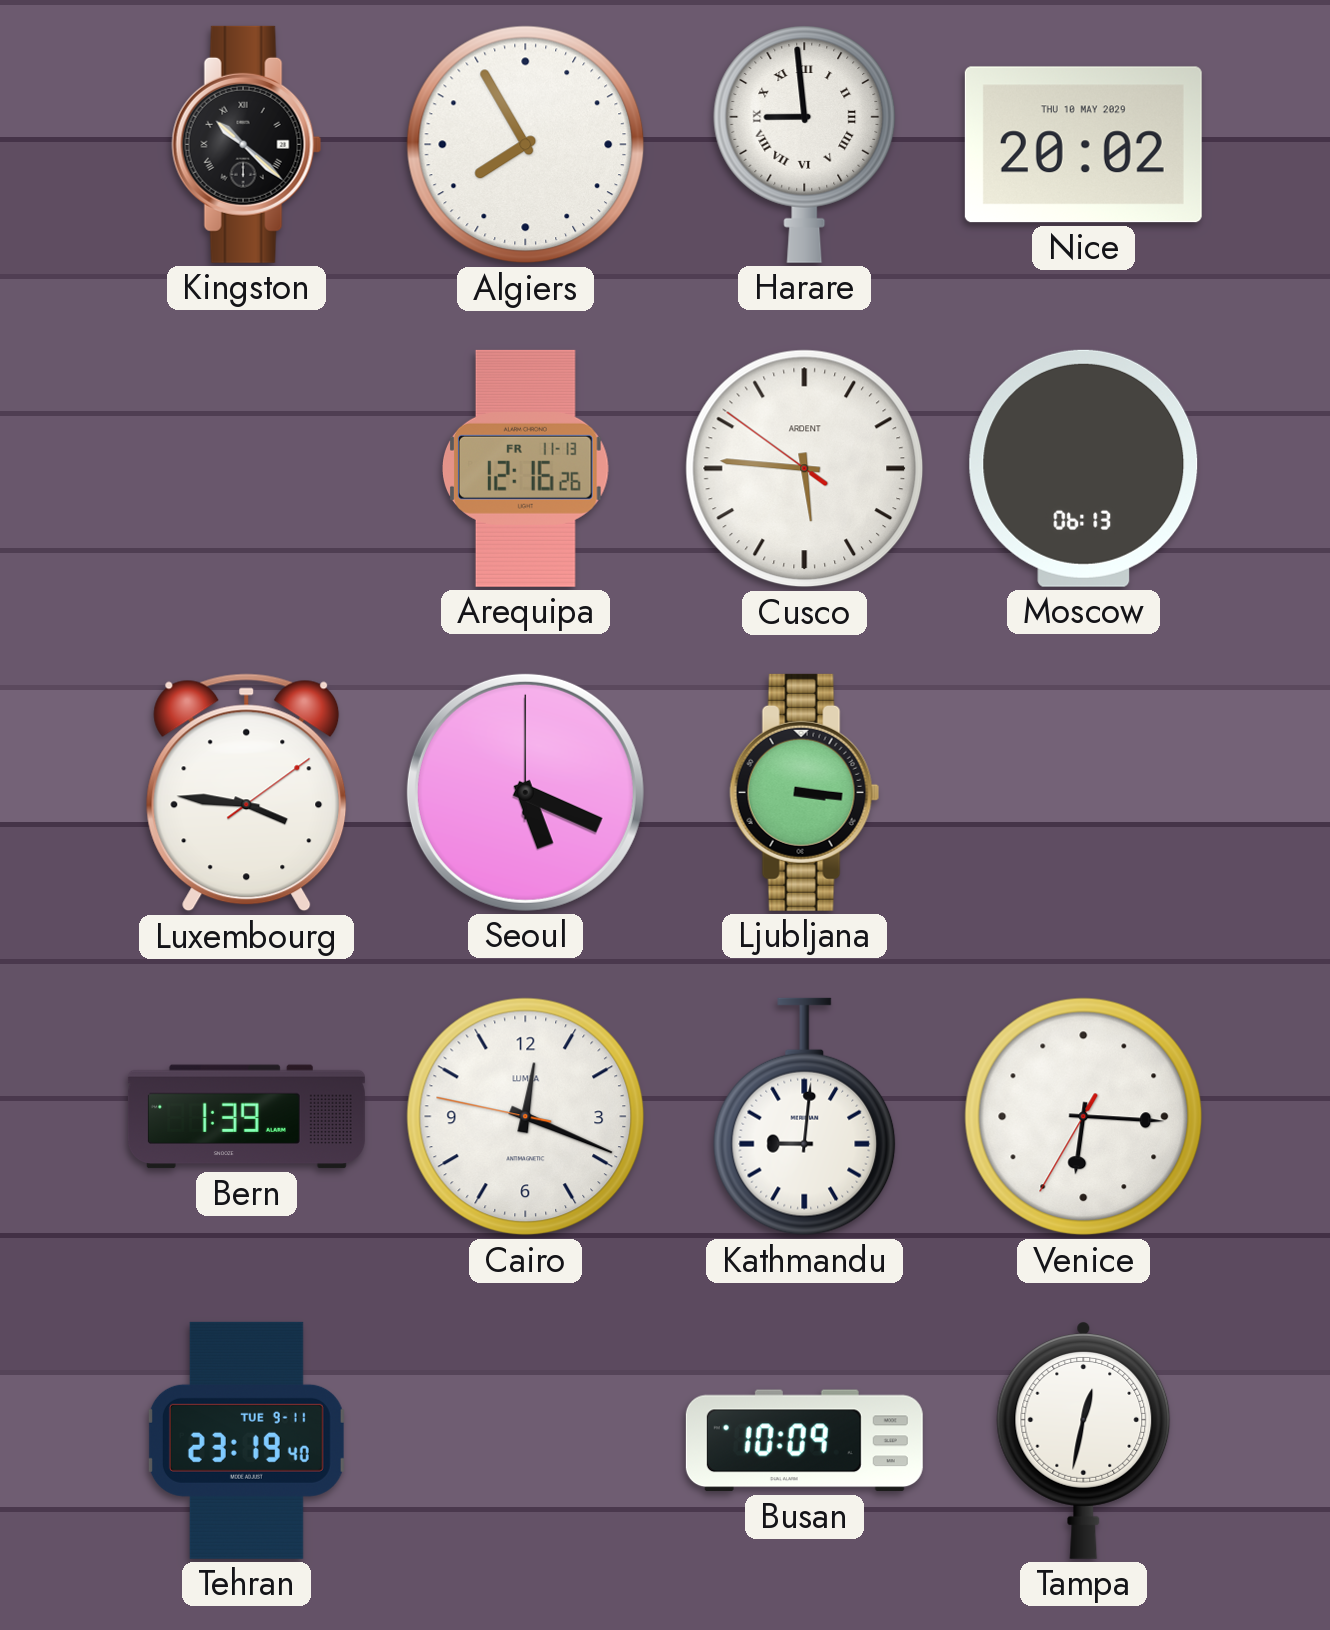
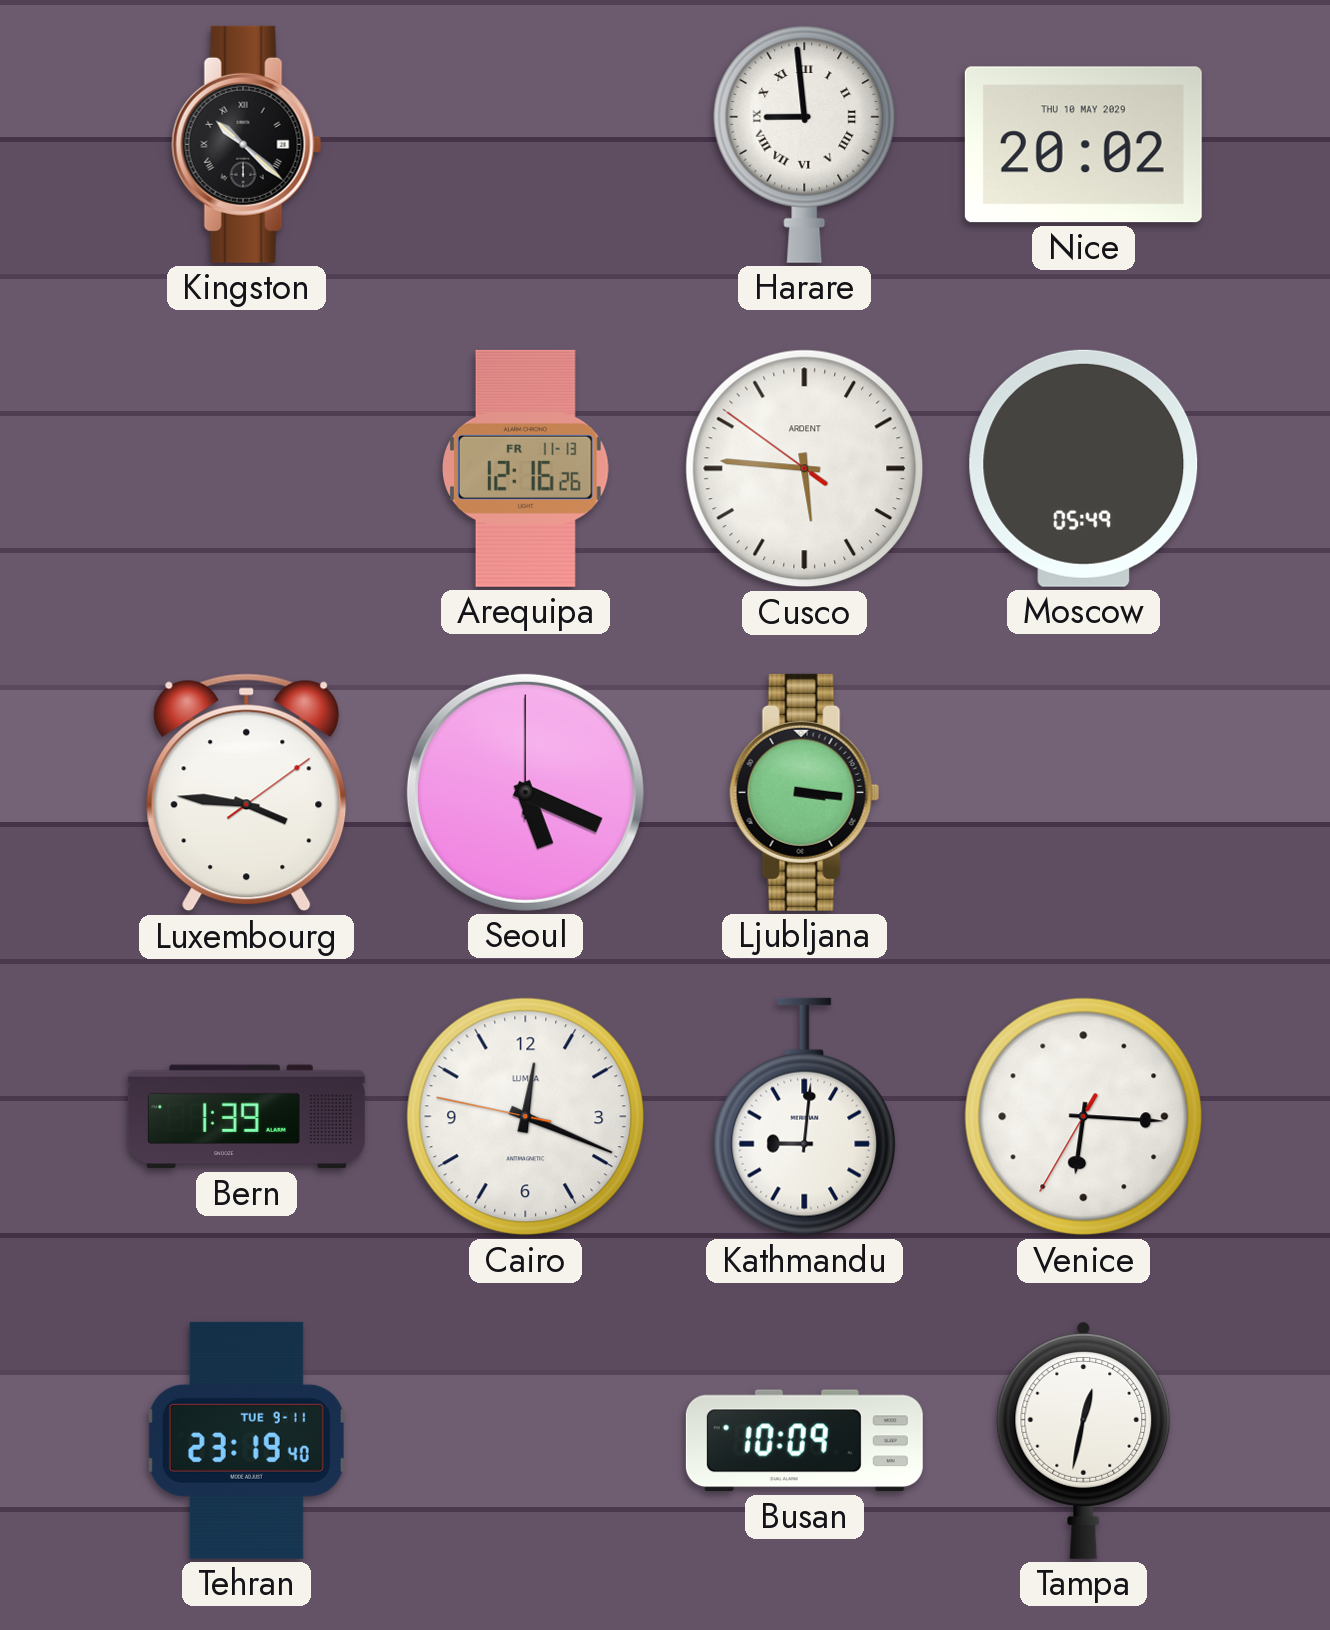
Algiers: 7:55 -> none
Moscow: 06:13 -> 05:49
